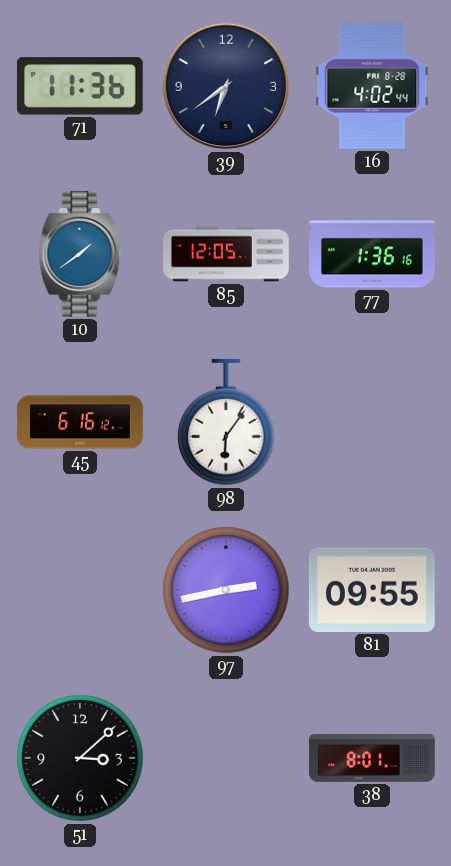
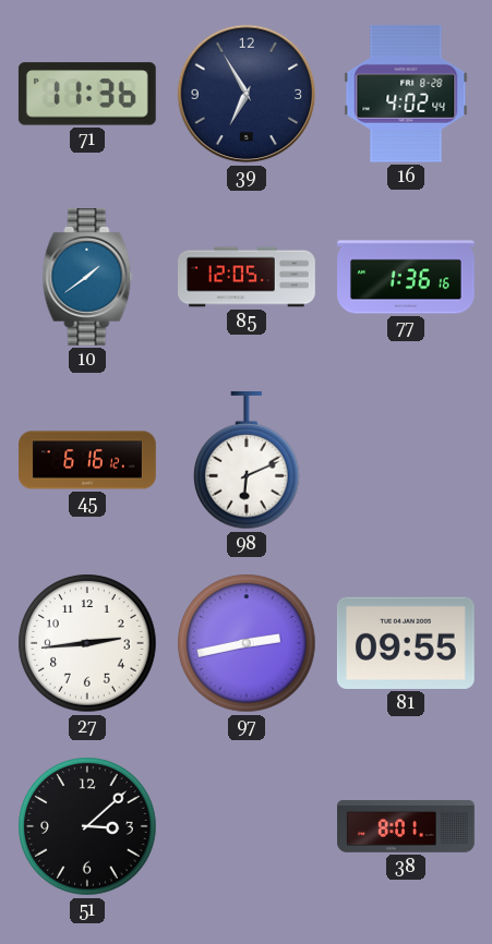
39: 6:39 -> 6:55
98: 6:06 -> 6:11
27: none -> 2:44
